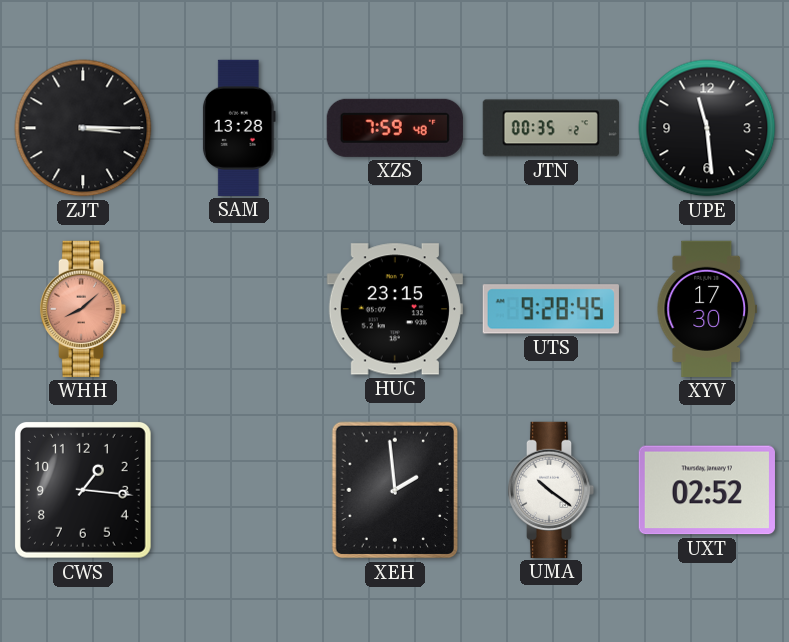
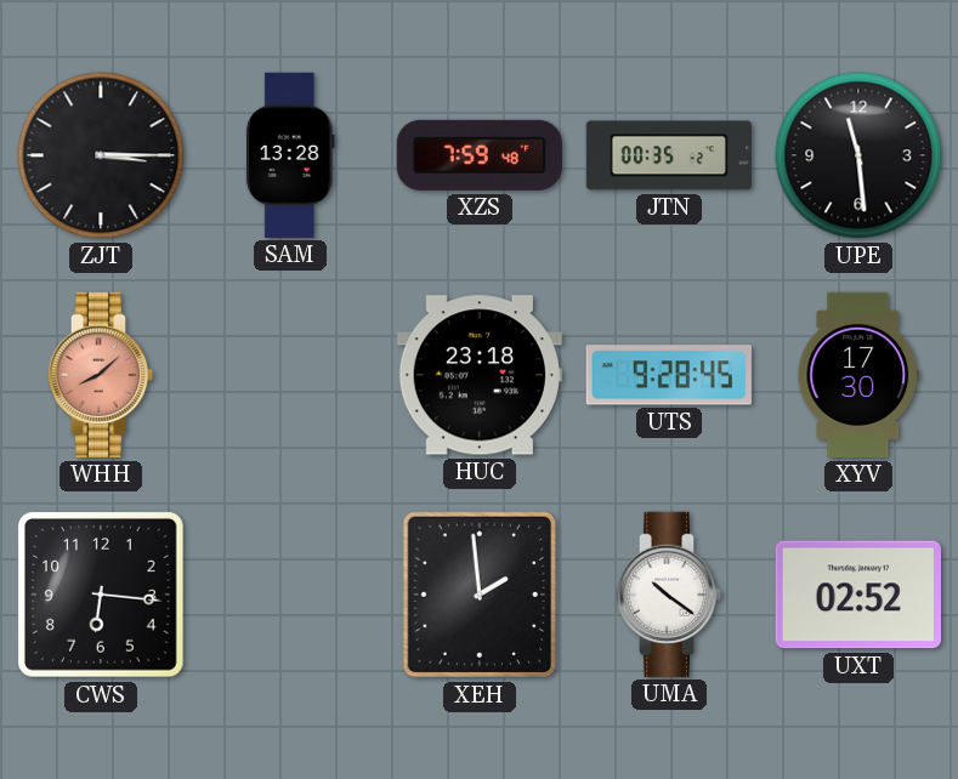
HUC: 23:15 -> 23:18
CWS: 1:16 -> 6:16
